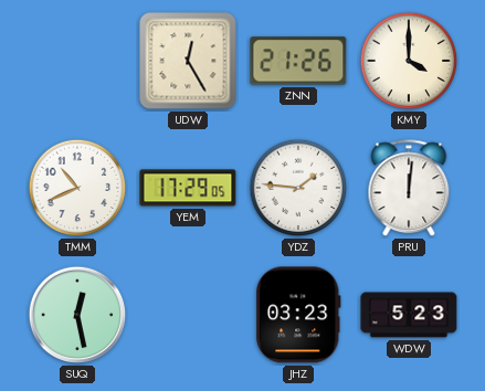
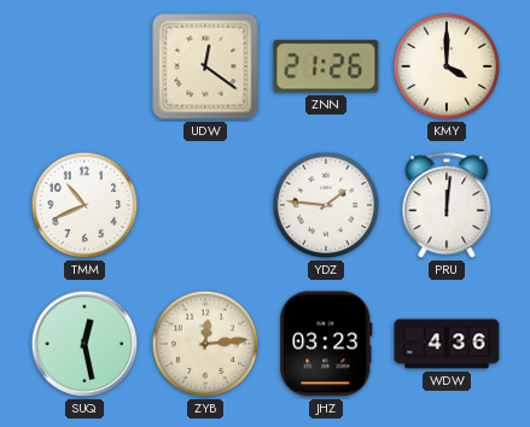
UDW: 12:25 -> 12:21
YEM: 17:29 -> none
ZYB: none -> 12:14
WDW: 5:23 -> 4:36
